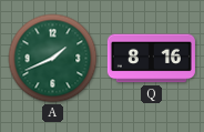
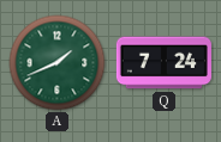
Q: 8:16 -> 7:24
